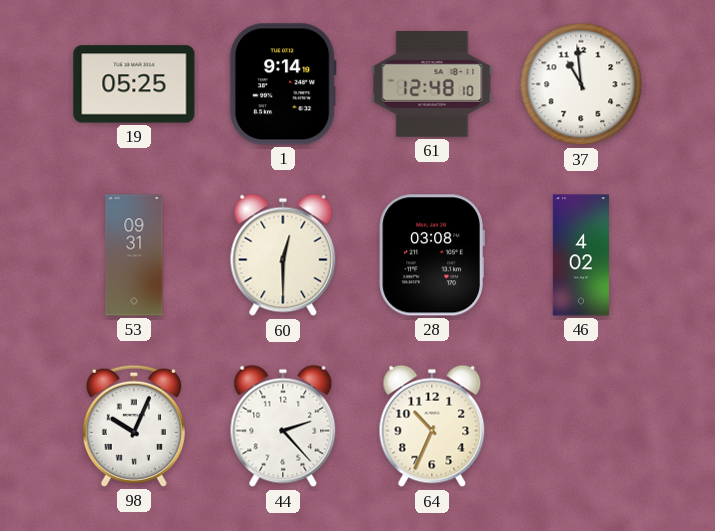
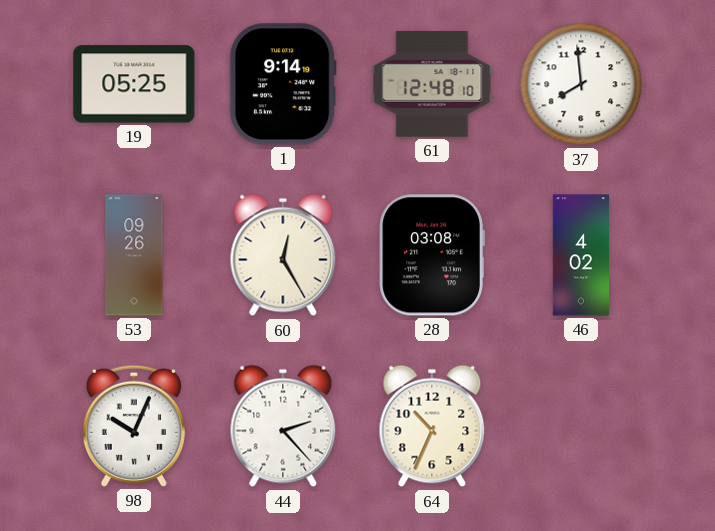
37: 10:59 -> 7:59
53: 09:31 -> 09:26
60: 12:30 -> 12:25
